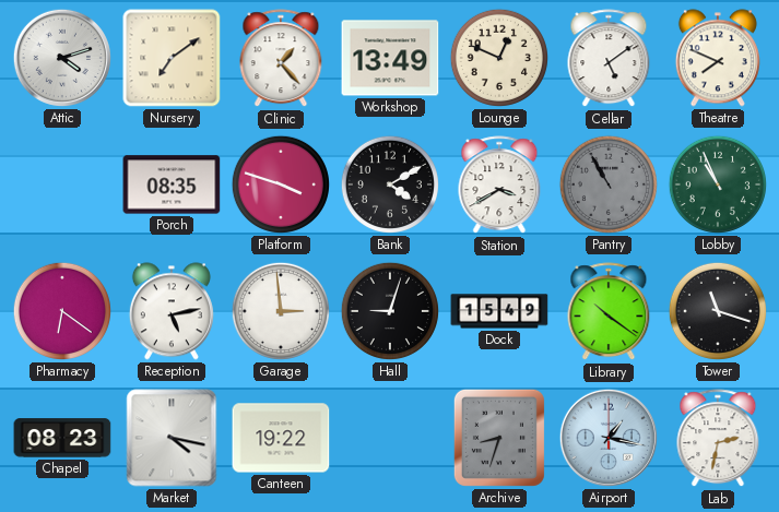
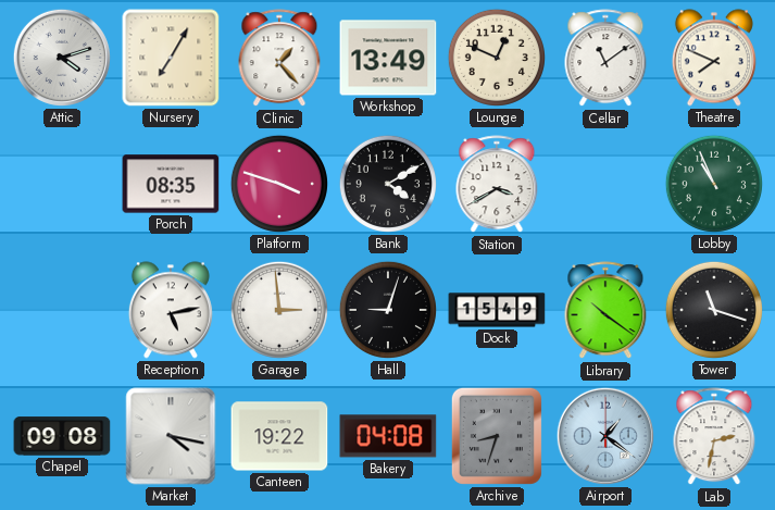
Nursery: 7:09 -> 7:05
Cellar: 5:09 -> 11:09
Pantry: 10:55 -> none
Pharmacy: 6:21 -> none
Chapel: 08:23 -> 09:08
Bakery: none -> 04:08
Airport: 1:17 -> 1:21
